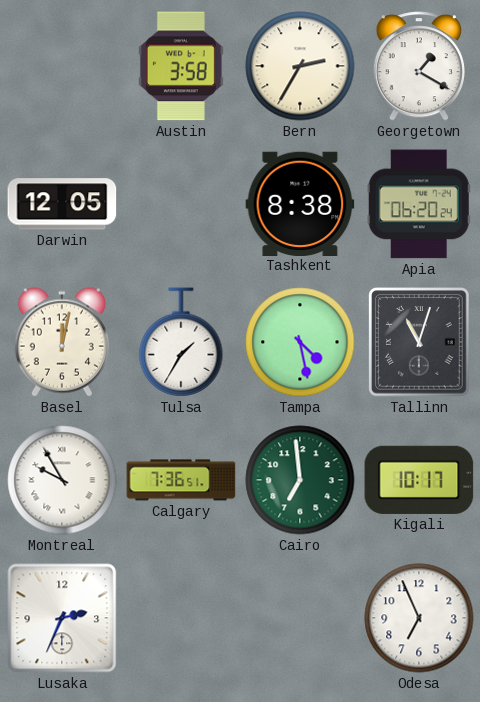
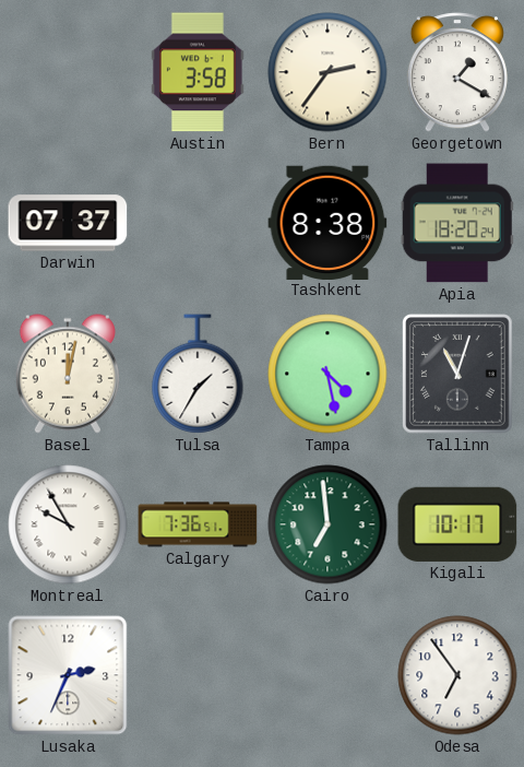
Bern: 2:35 -> 2:36
Darwin: 12:05 -> 07:37
Apia: 06:20 -> 18:20
Odesa: 6:56 -> 6:54
